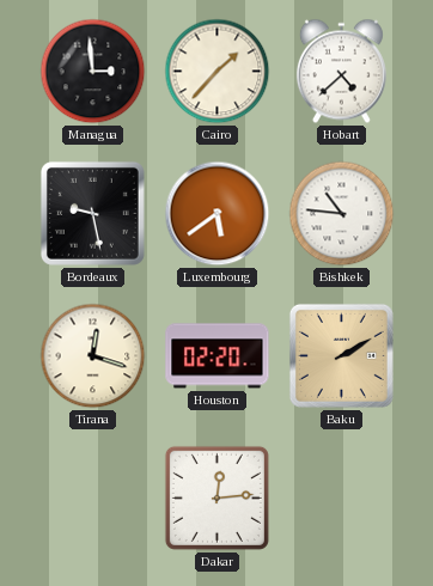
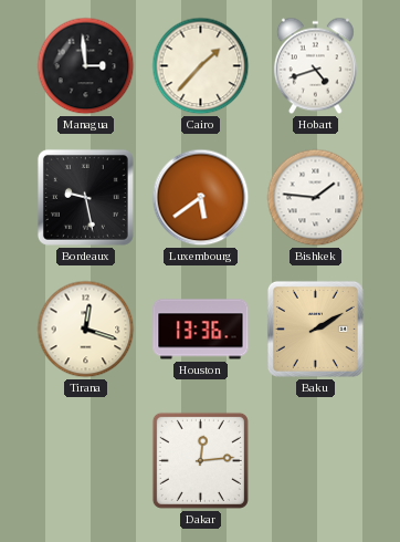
Hobart: 4:38 -> 4:42
Bishkek: 10:46 -> 1:46
Houston: 02:20 -> 13:36
